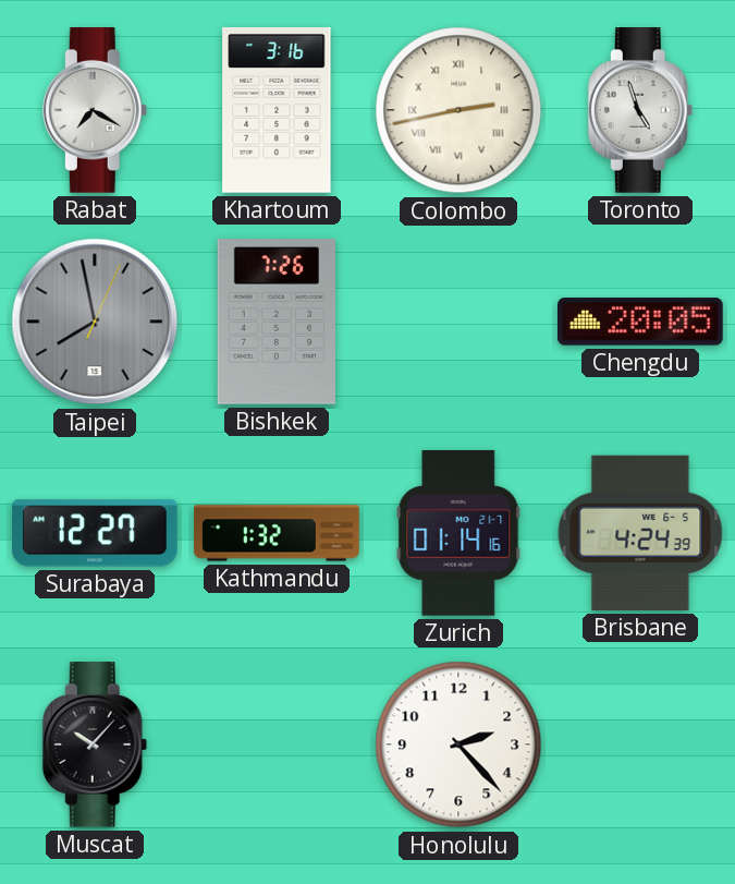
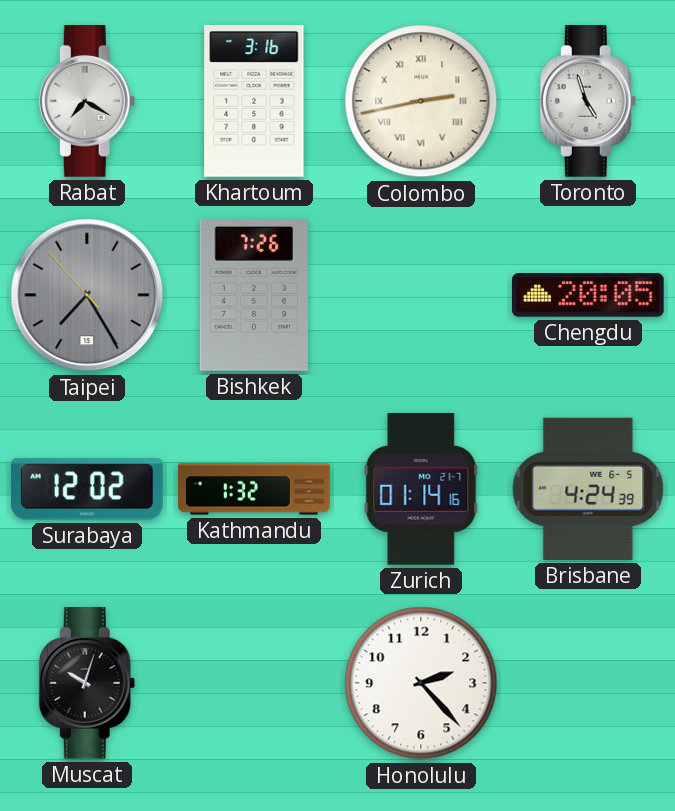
Taipei: 7:58 -> 7:24
Surabaya: 12:27 -> 12:02
Muscat: 10:07 -> 10:03
